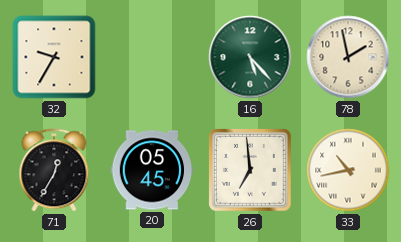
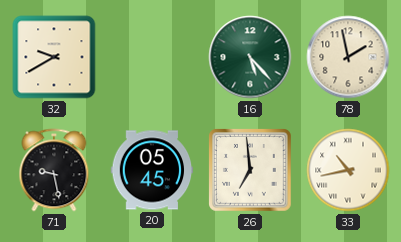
32: 9:35 -> 9:40
71: 12:35 -> 9:28
